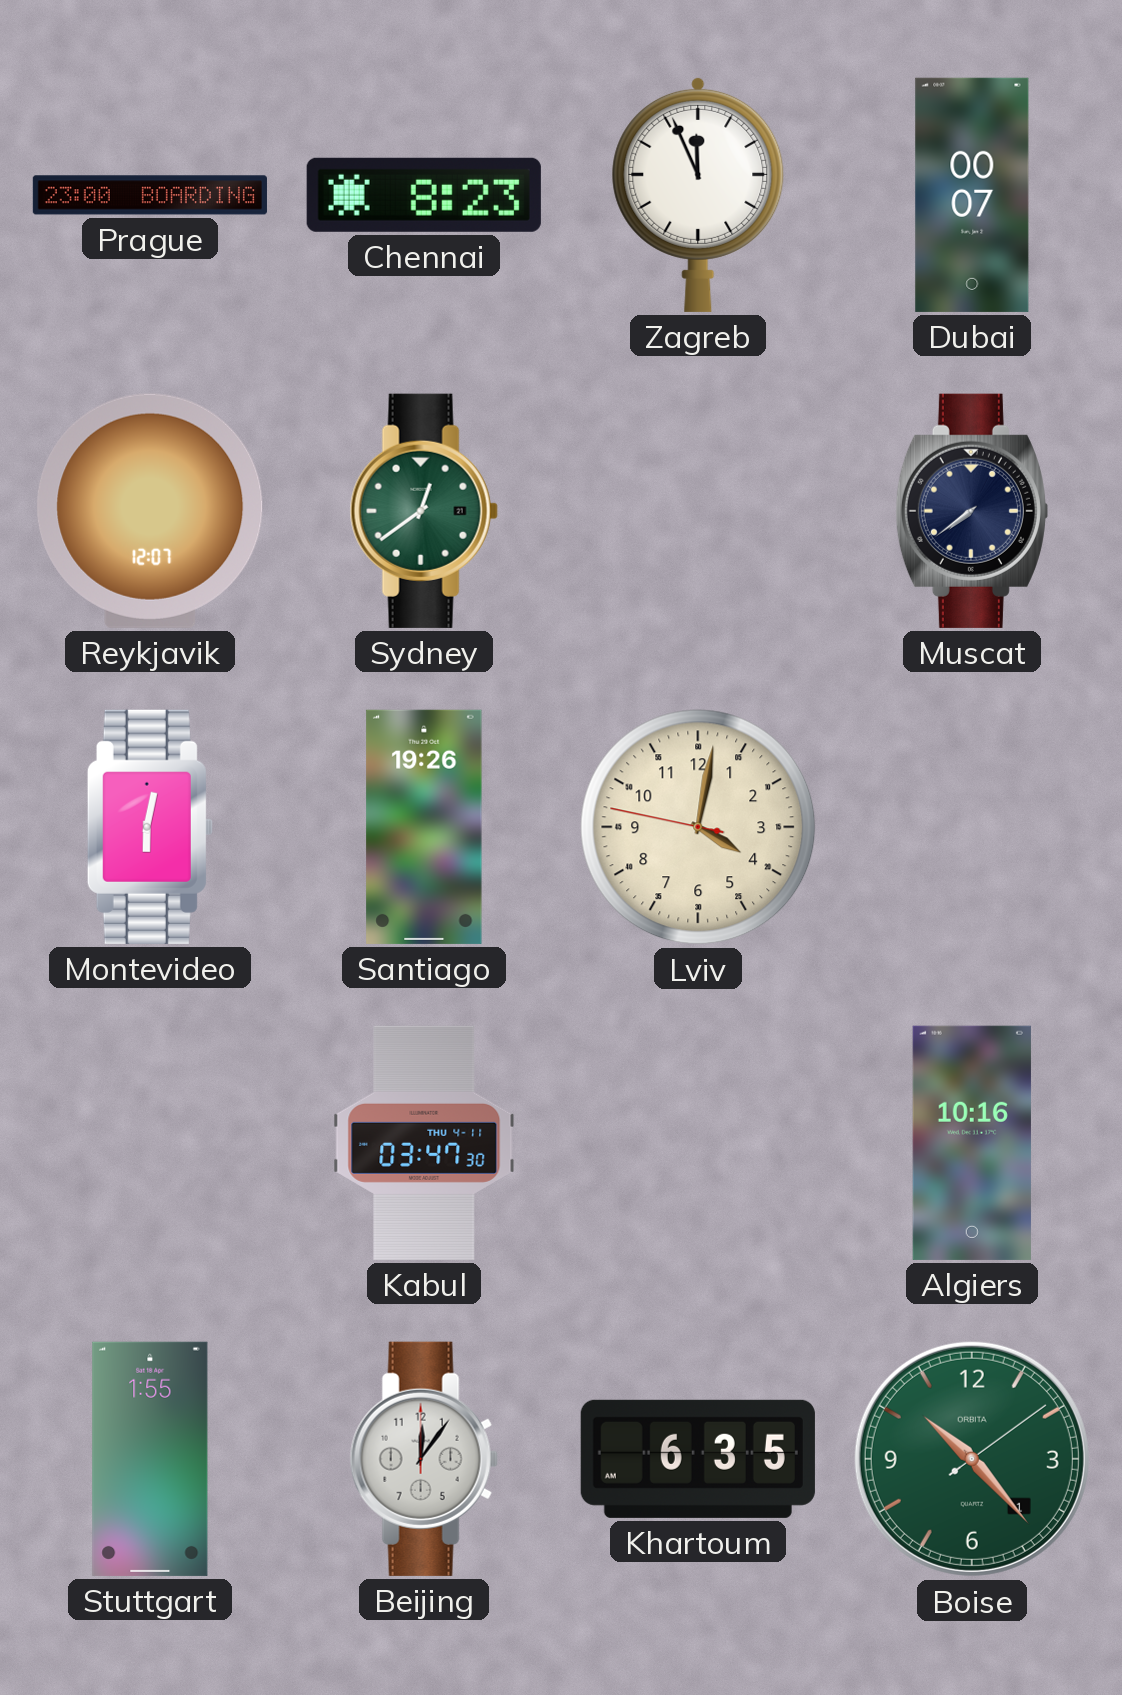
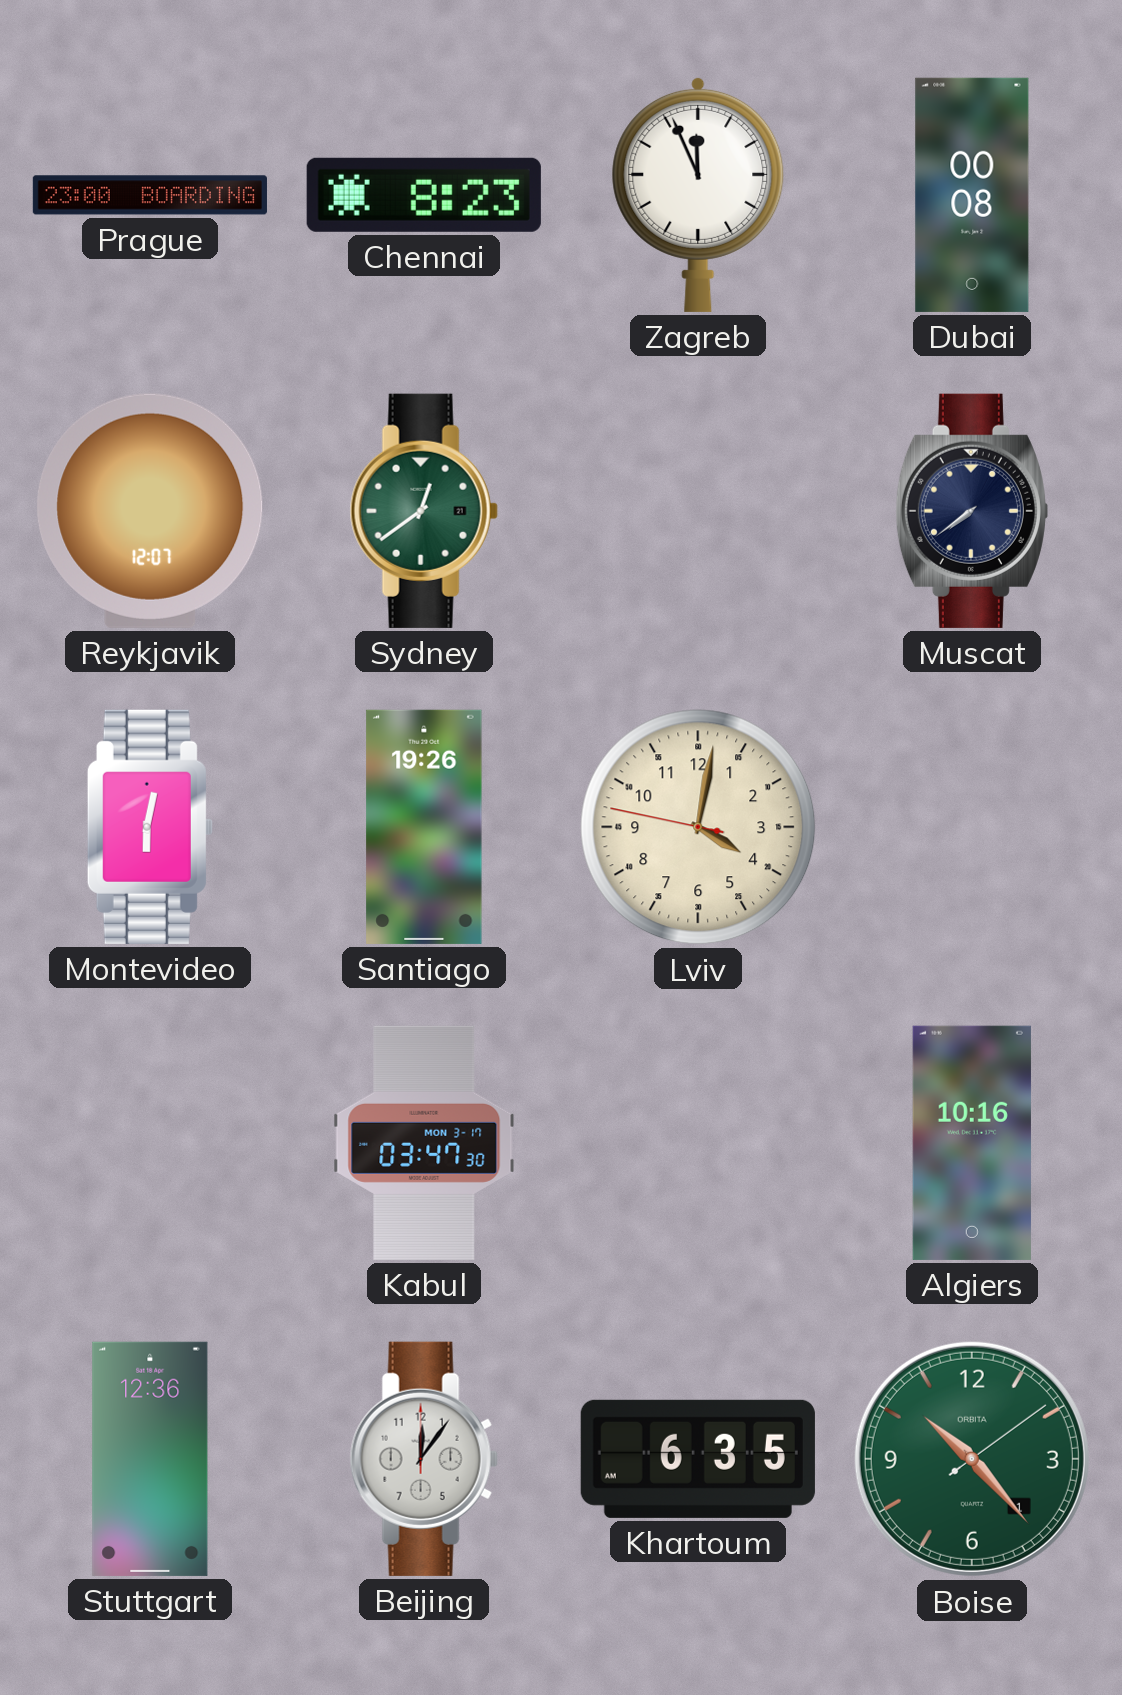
Dubai: 00:07 -> 00:08
Kabul date: THU 4-11 -> MON 3-17
Stuttgart: 1:55 -> 12:36
